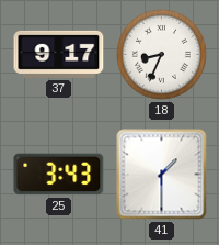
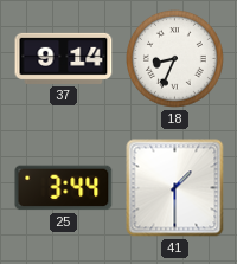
37: 9:17 -> 9:14
25: 3:43 -> 3:44
